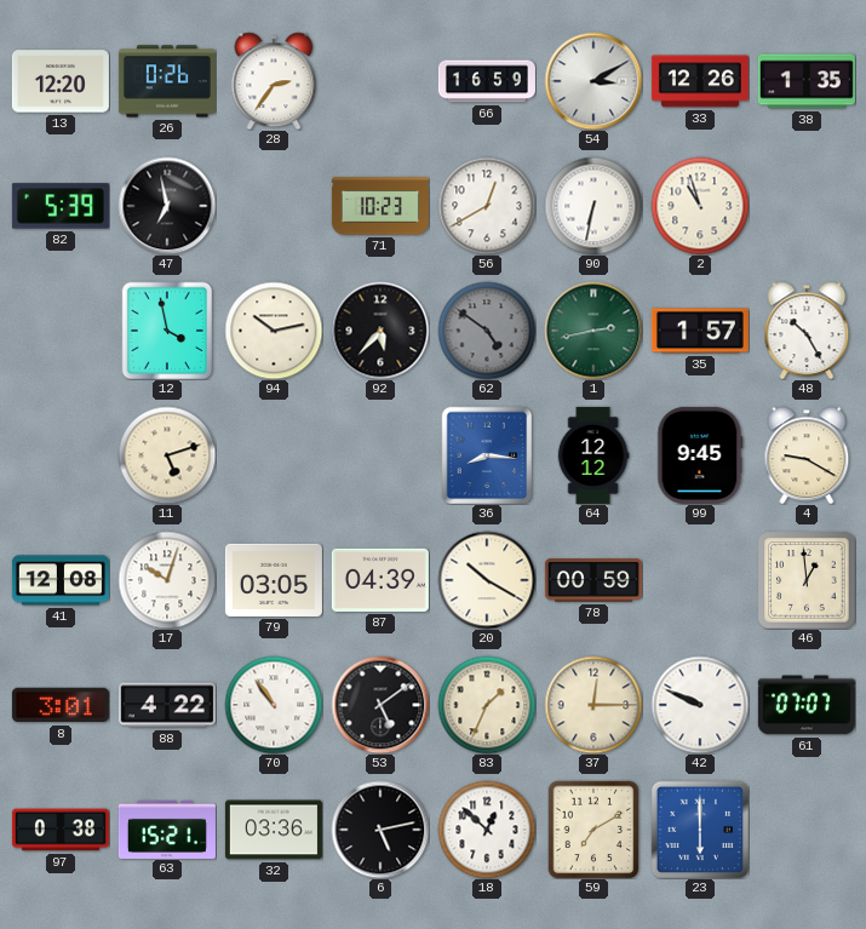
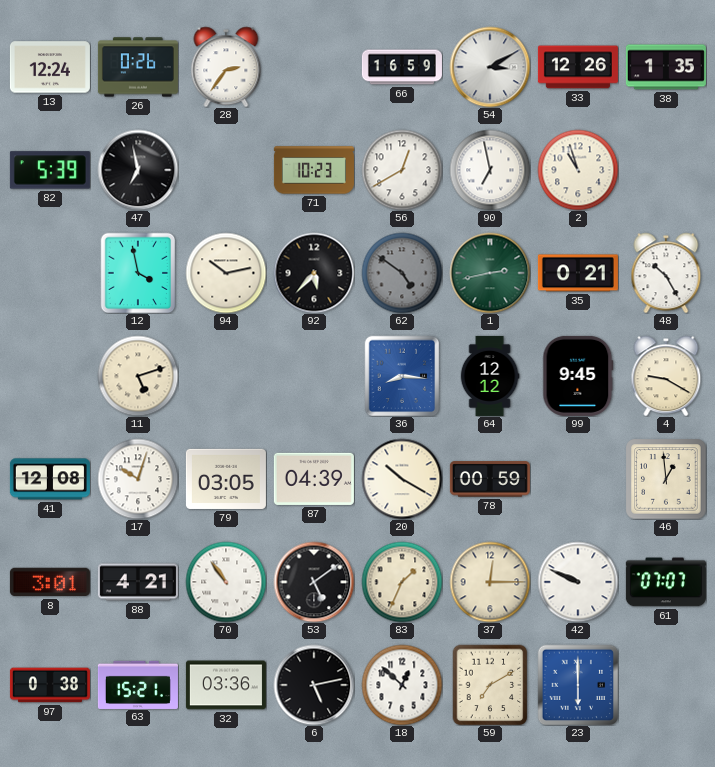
13: 12:20 -> 12:24
90: 6:32 -> 6:58
35: 1:57 -> 0:21
88: 4:22 -> 4:21
